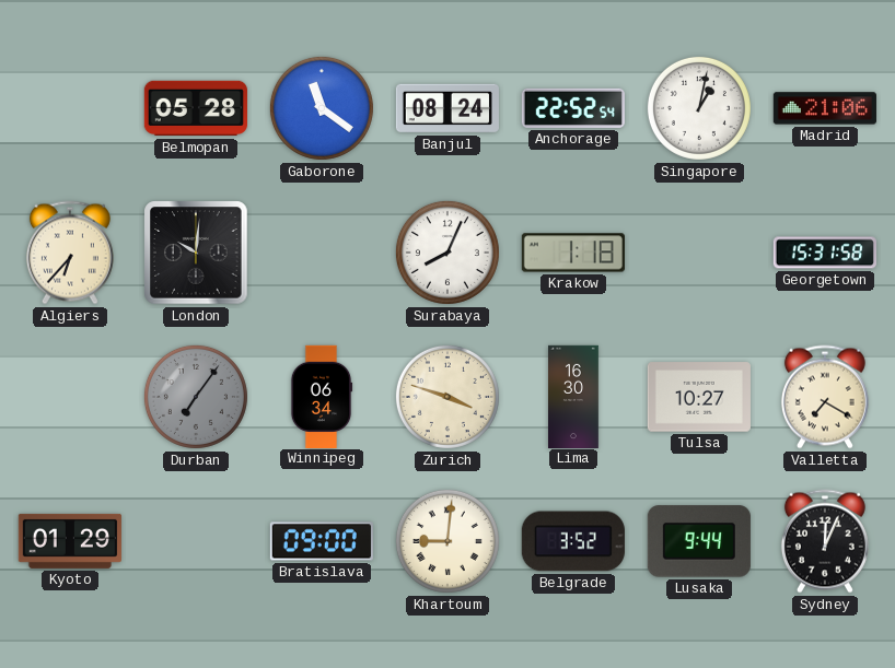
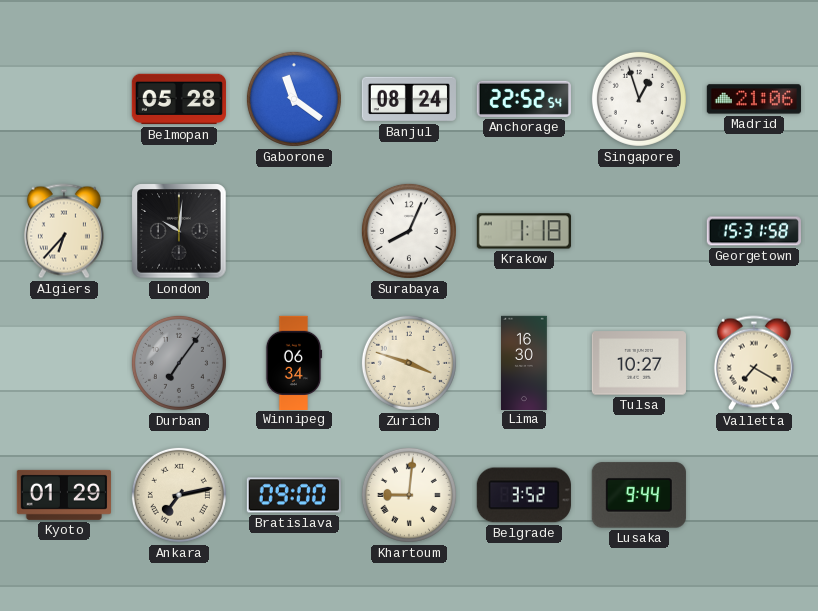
Singapore: 1:02 -> 12:57
Ankara: none -> 7:13
Sydney: 12:04 -> none
